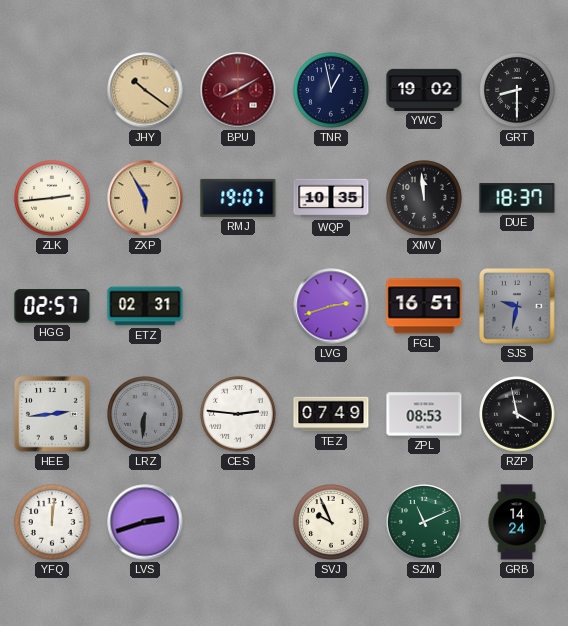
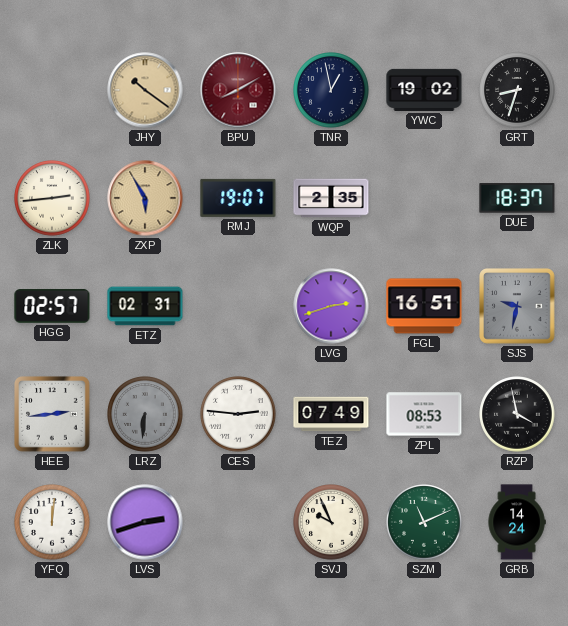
GRT: 8:30 -> 8:33
WQP: 10:35 -> 2:35
XMV: 11:59 -> none
